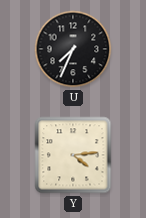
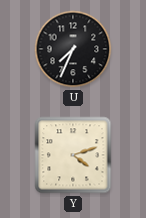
Y: 4:14 -> 4:12
